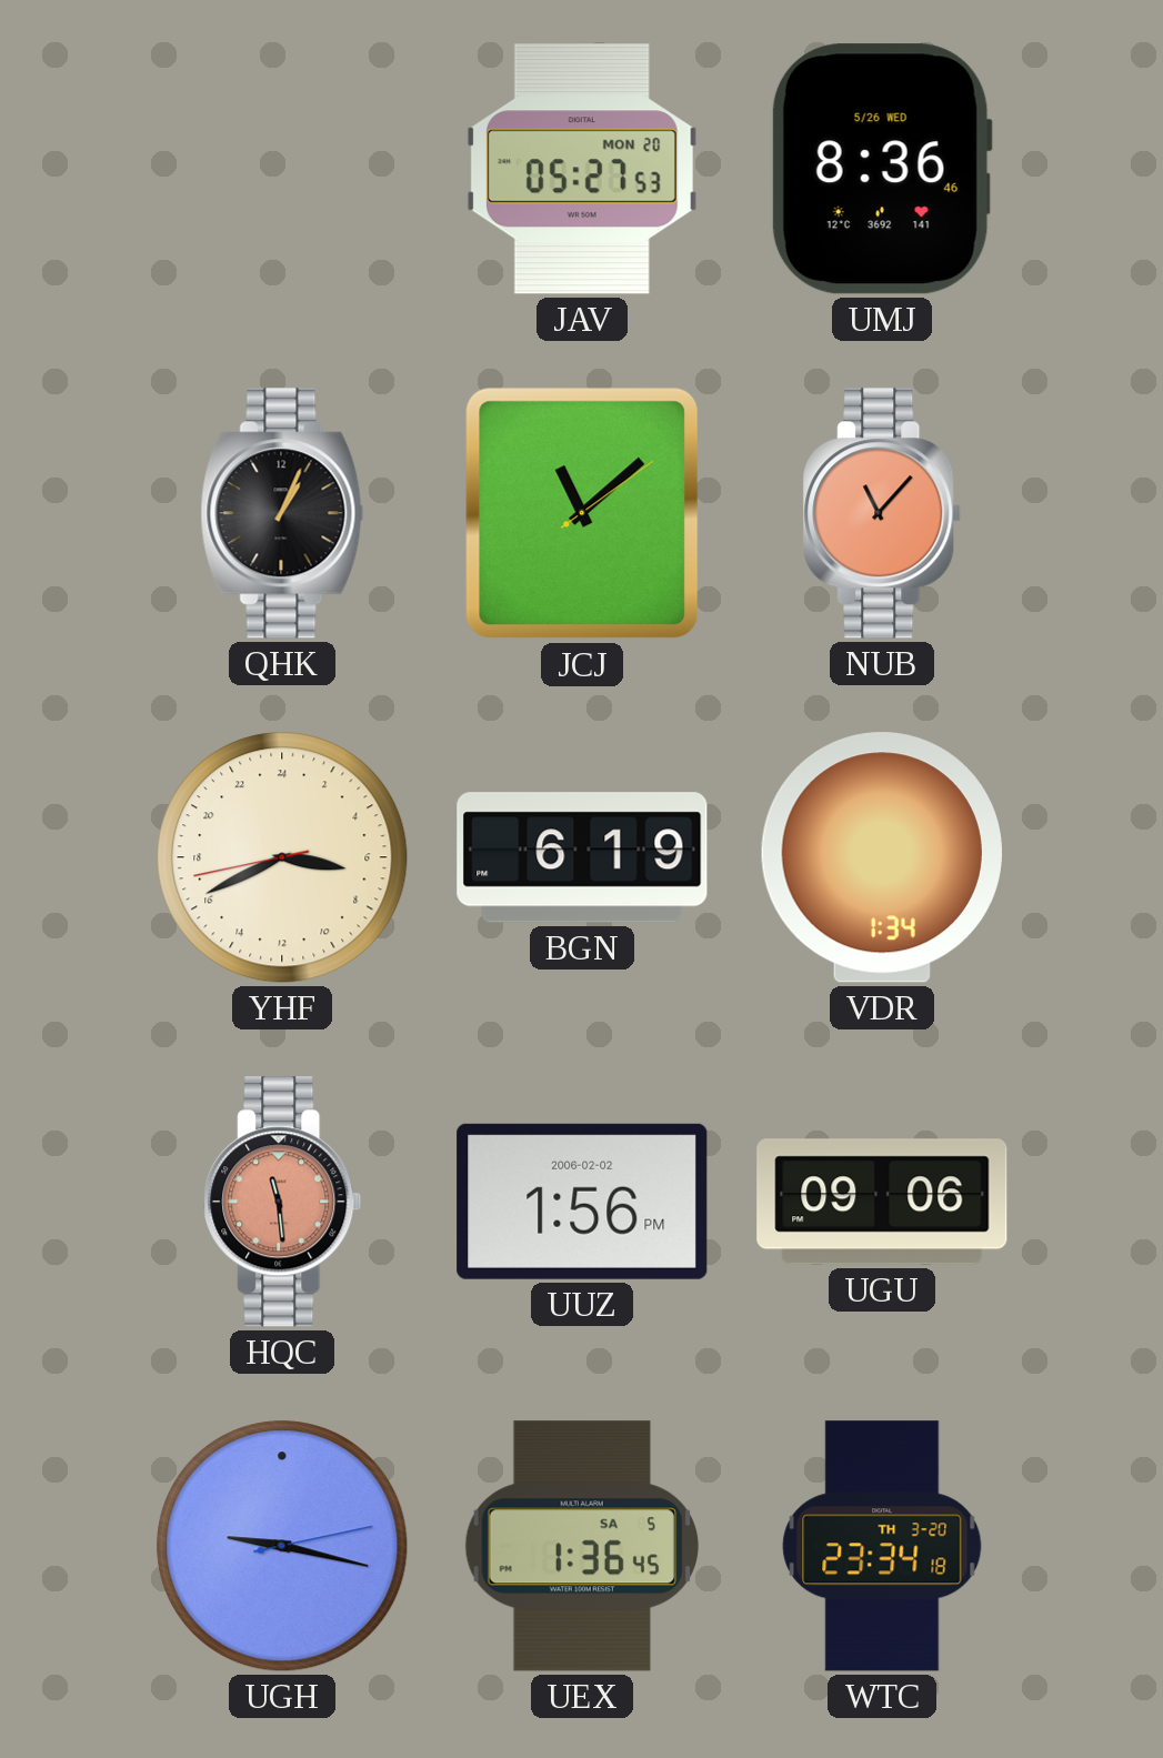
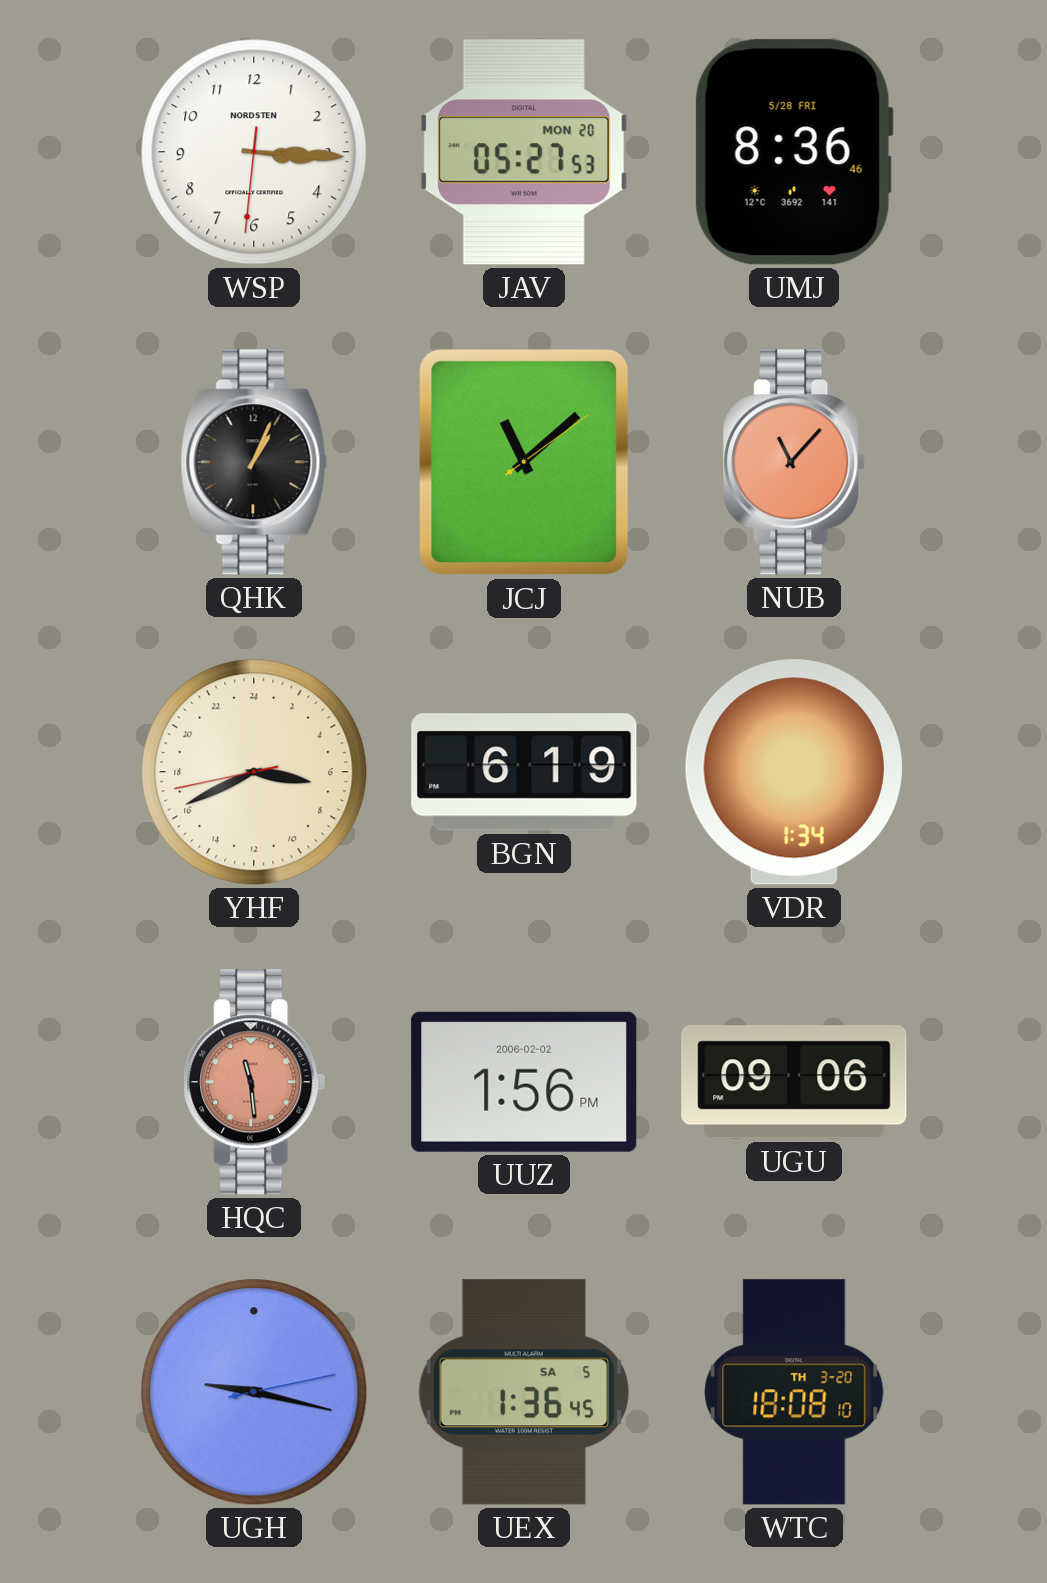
WSP: none -> 3:15
UMJ date: 5/26 WED -> 5/28 FRI
WTC: 23:34 -> 18:08
